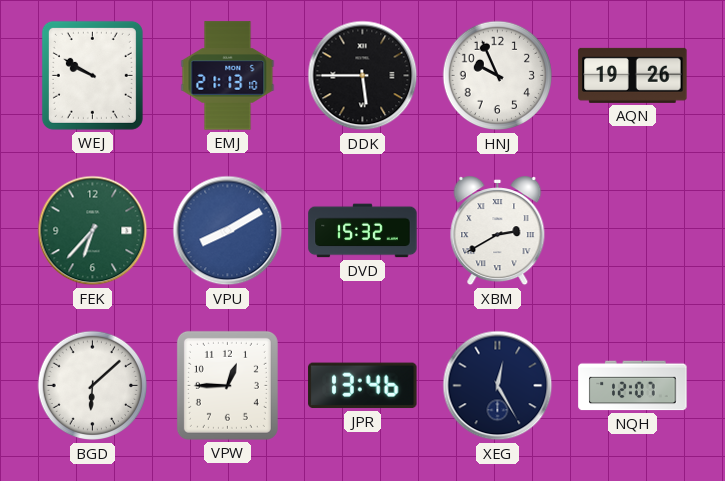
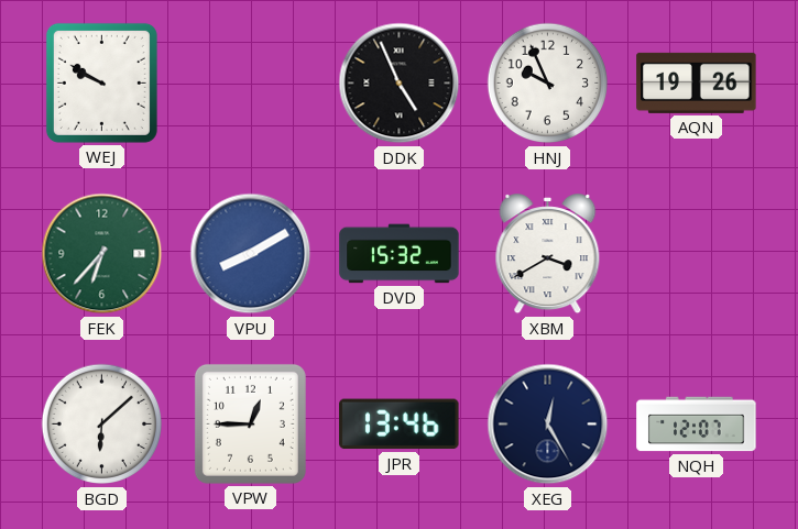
EMJ: 21:13 -> none
DDK: 5:45 -> 4:56
XBM: 2:40 -> 3:40
